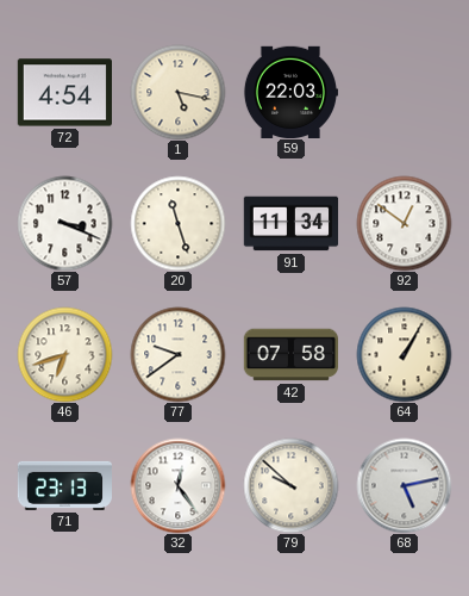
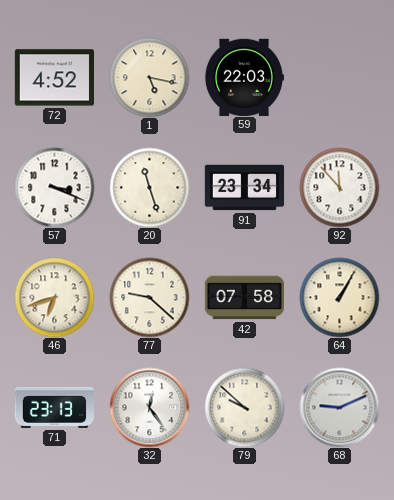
72: 4:54 -> 4:52
91: 11:34 -> 23:34
92: 12:51 -> 11:53
77: 9:39 -> 9:22
68: 5:13 -> 9:11
